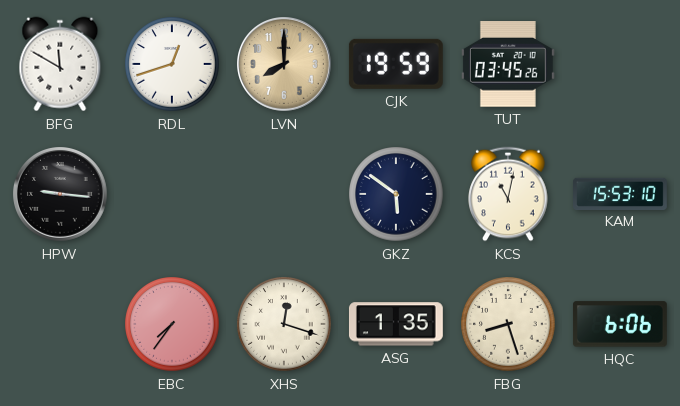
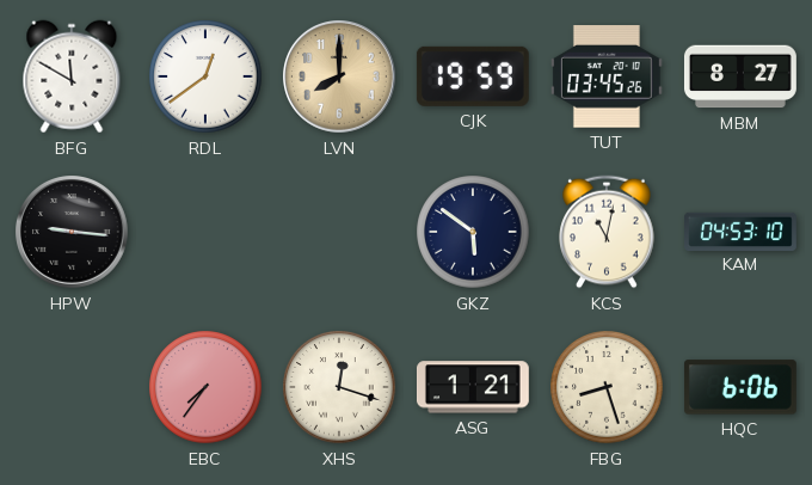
RDL: 12:42 -> 12:39
MBM: none -> 8:27
KAM: 15:53 -> 04:53
ASG: 1:35 -> 1:21
